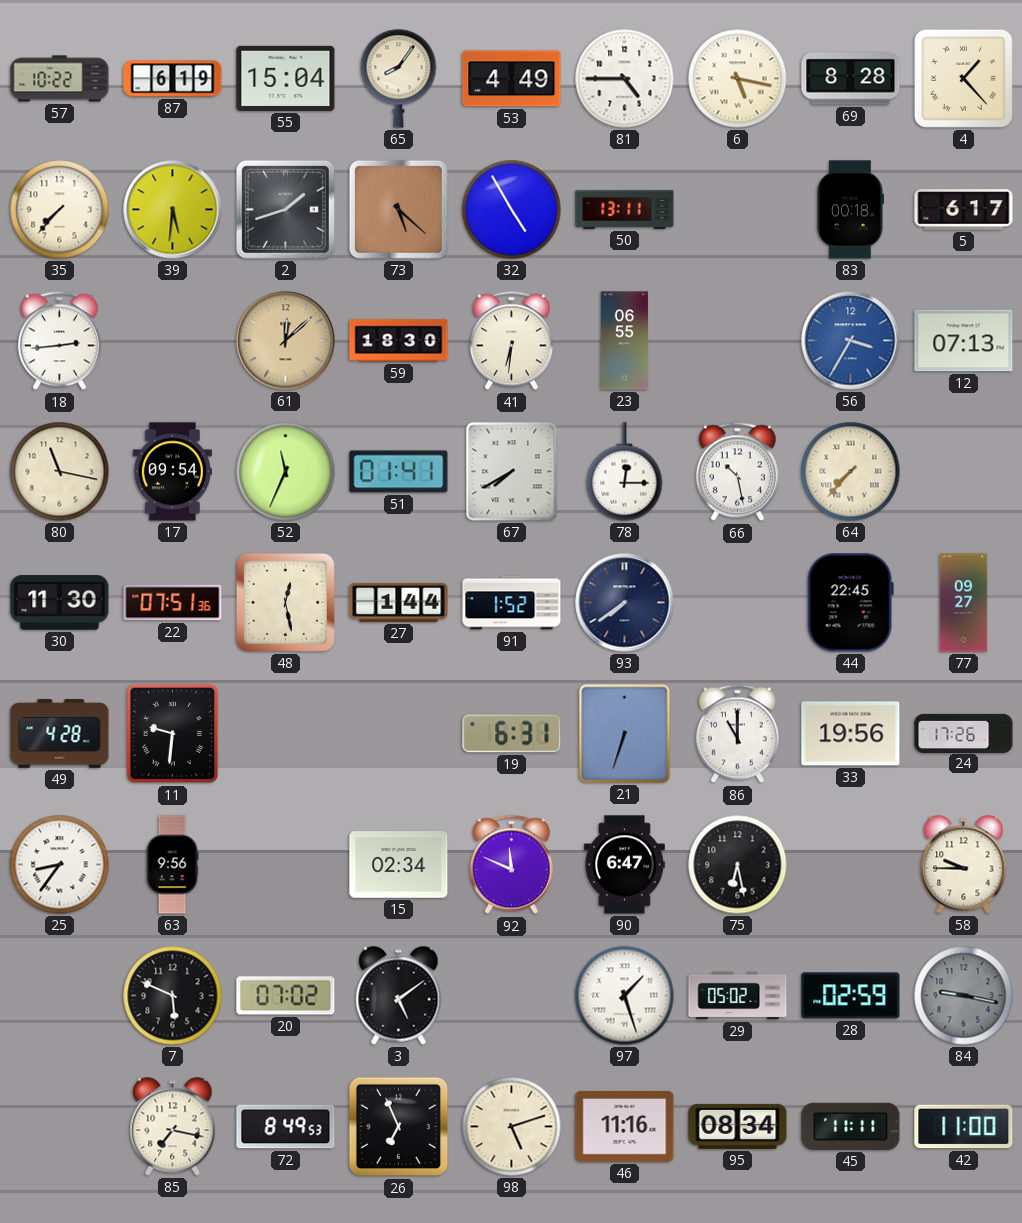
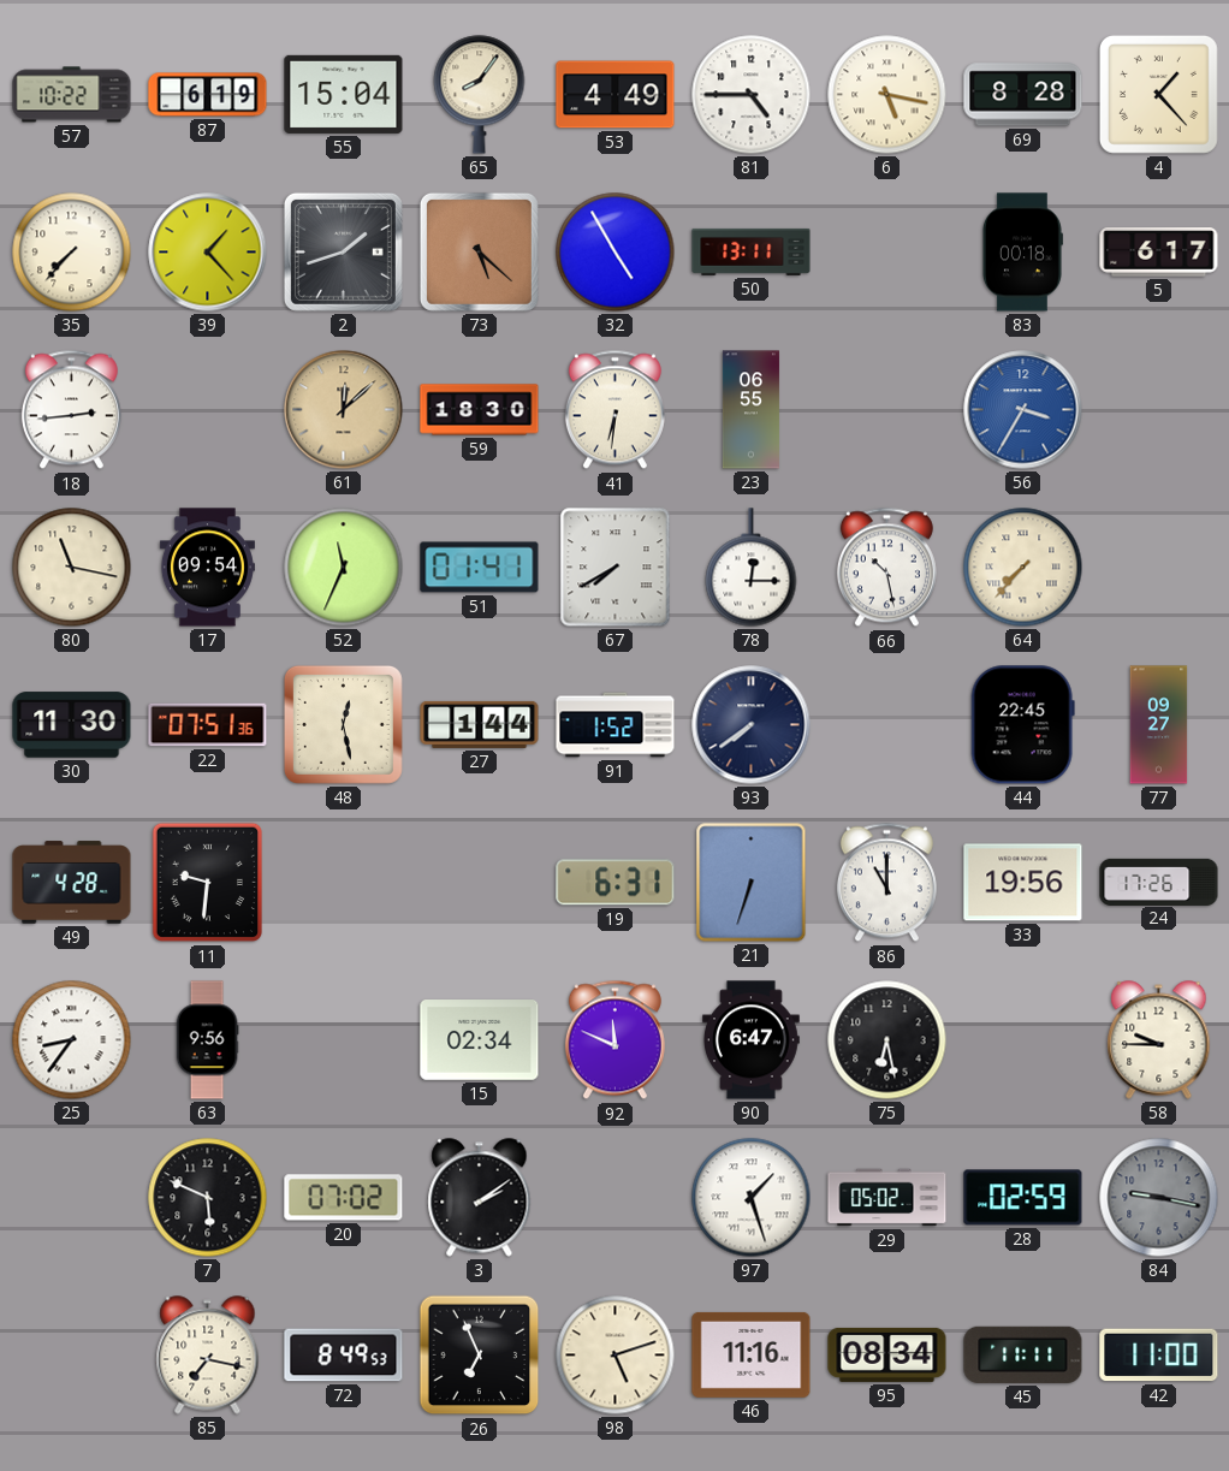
39: 5:31 -> 1:23
12: 07:13 -> none
3: 5:09 -> 2:09
